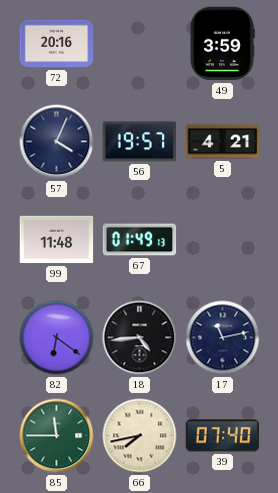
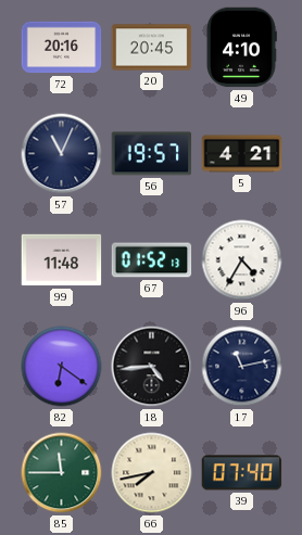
20: none -> 20:45
49: 3:59 -> 4:10
57: 4:04 -> 11:04
67: 01:49 -> 01:52
96: none -> 4:35
